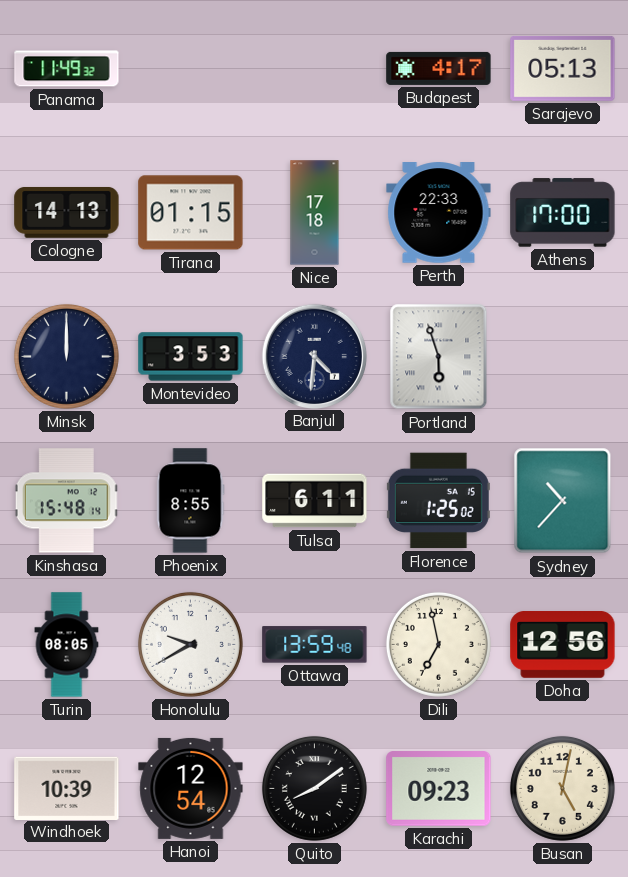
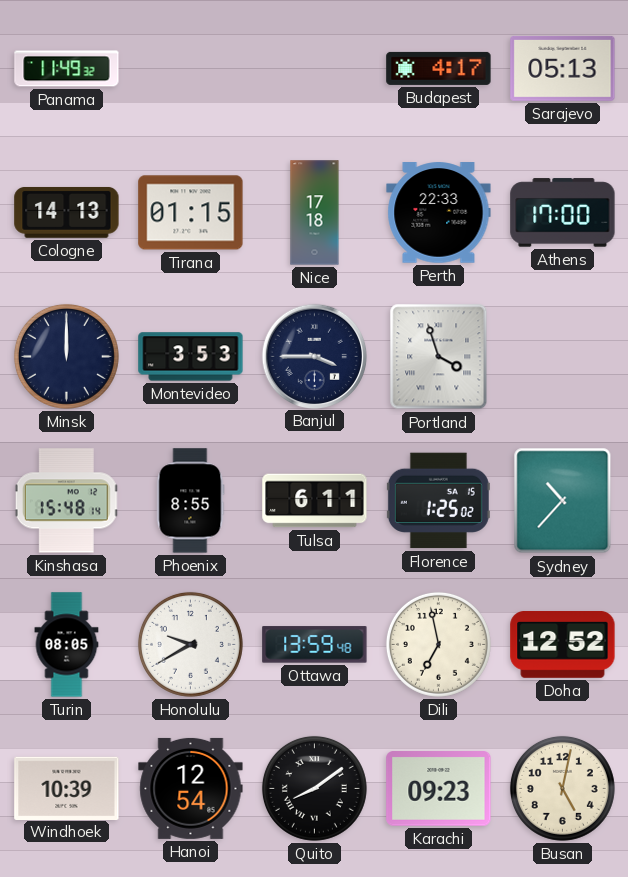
Banjul: 4:31 -> 3:45
Portland: 5:57 -> 3:57
Doha: 12:56 -> 12:52
